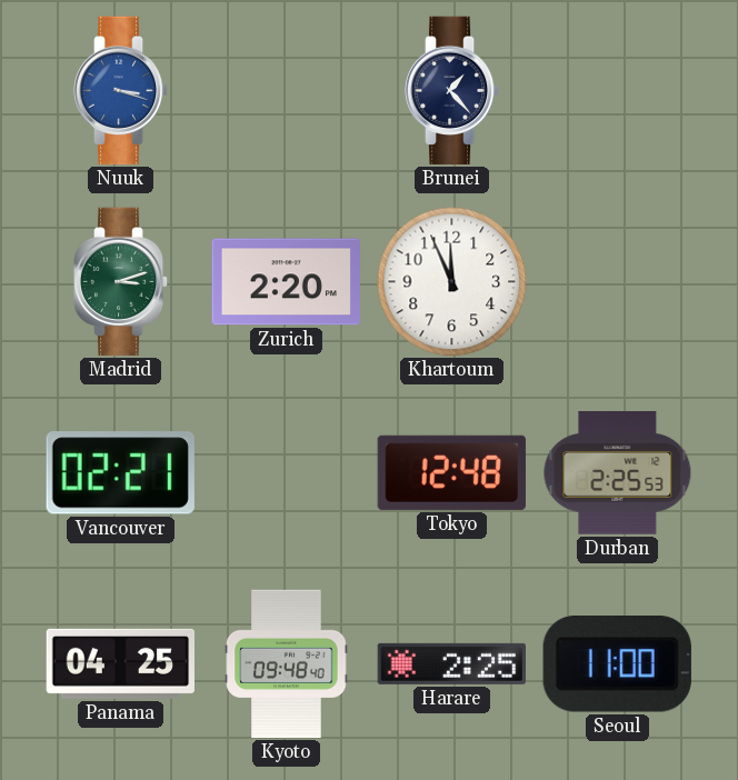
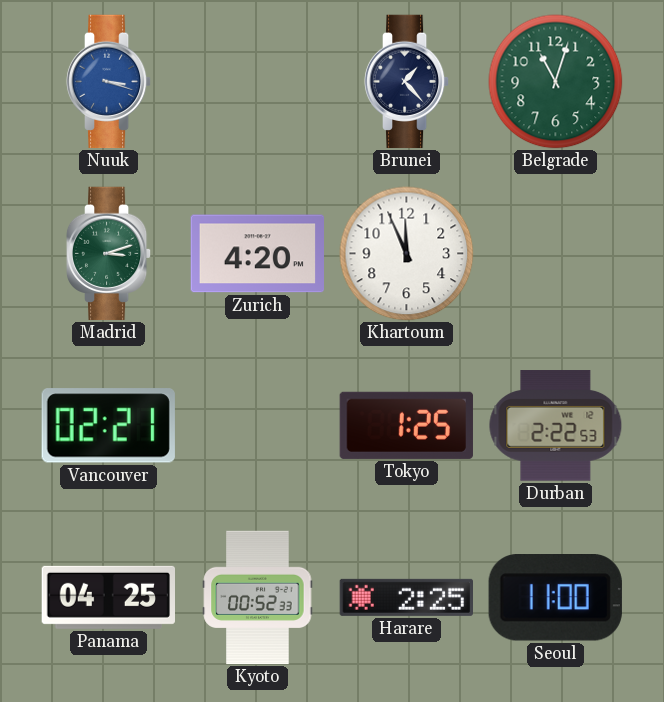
Belgrade: none -> 11:03
Zurich: 2:20 -> 4:20
Tokyo: 12:48 -> 1:25
Durban: 2:25 -> 2:22
Kyoto: 09:48 -> 00:52
